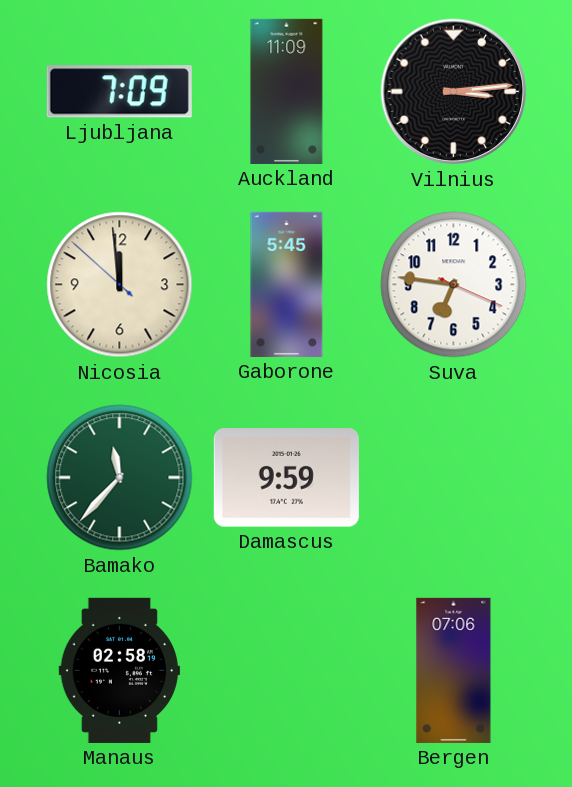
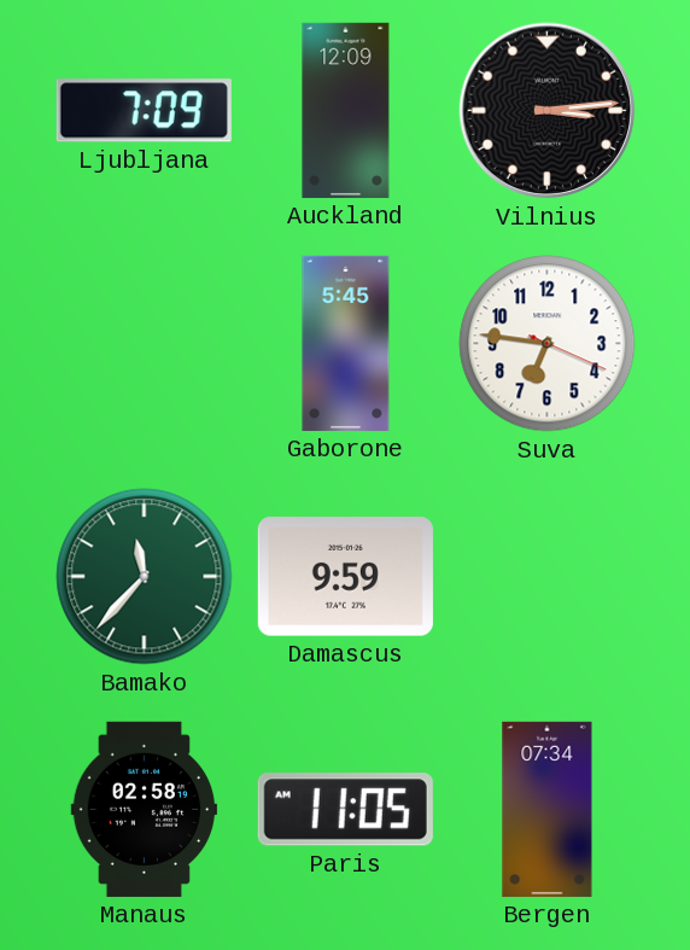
Auckland: 11:09 -> 12:09
Nicosia: 11:58 -> none
Paris: none -> 11:05
Bergen: 07:06 -> 07:34
